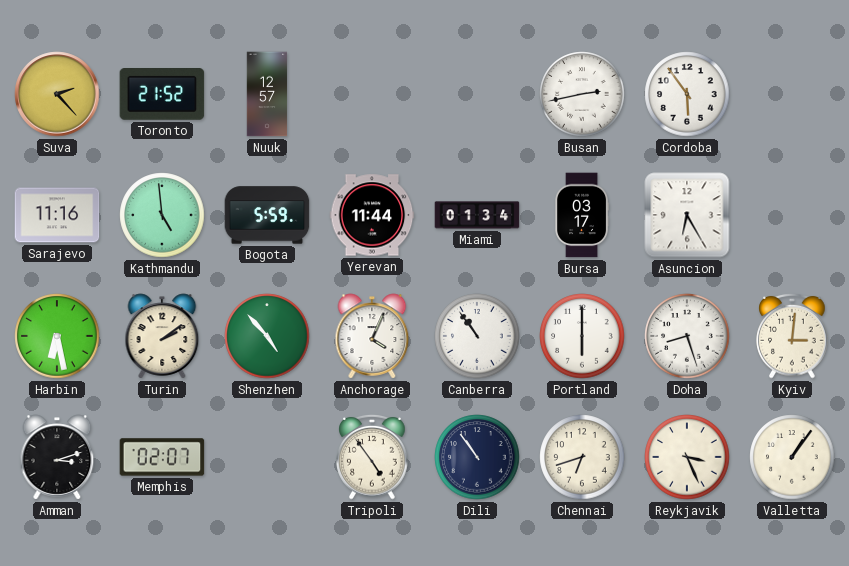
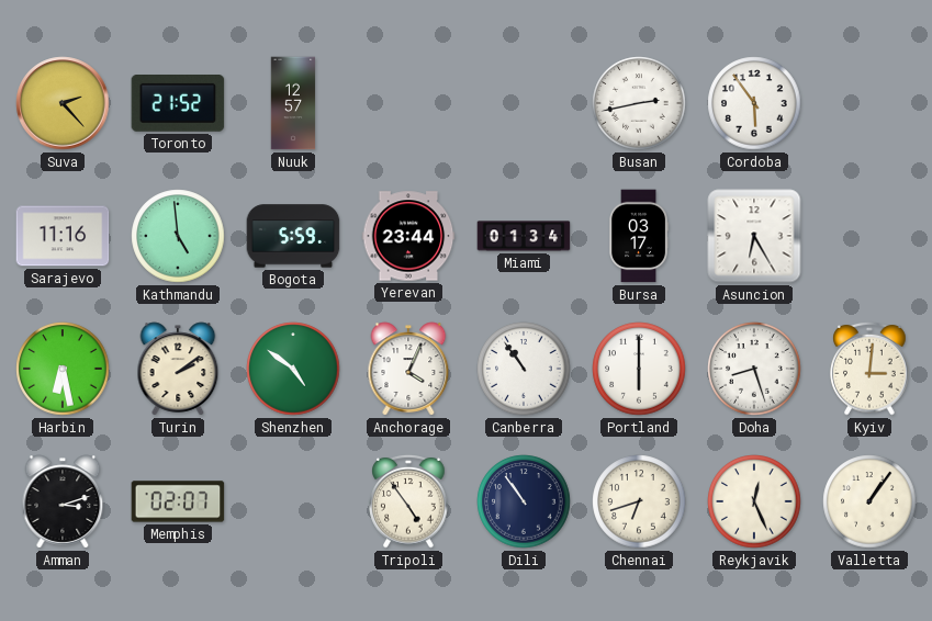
Yerevan: 11:44 -> 23:44
Shenzhen: 4:53 -> 4:51
Reykjavik: 3:26 -> 12:26
